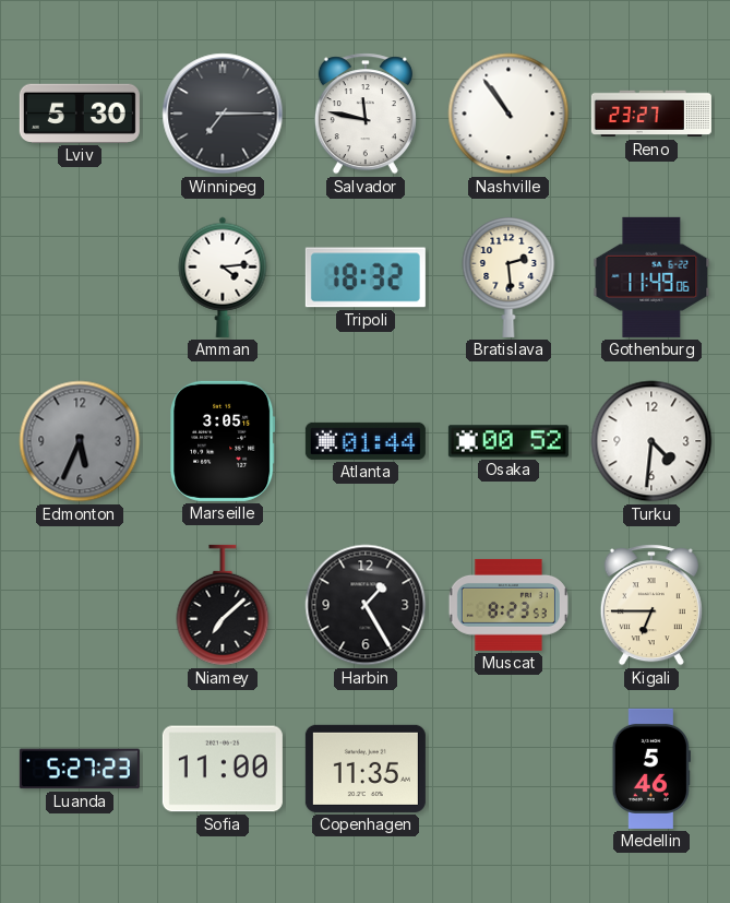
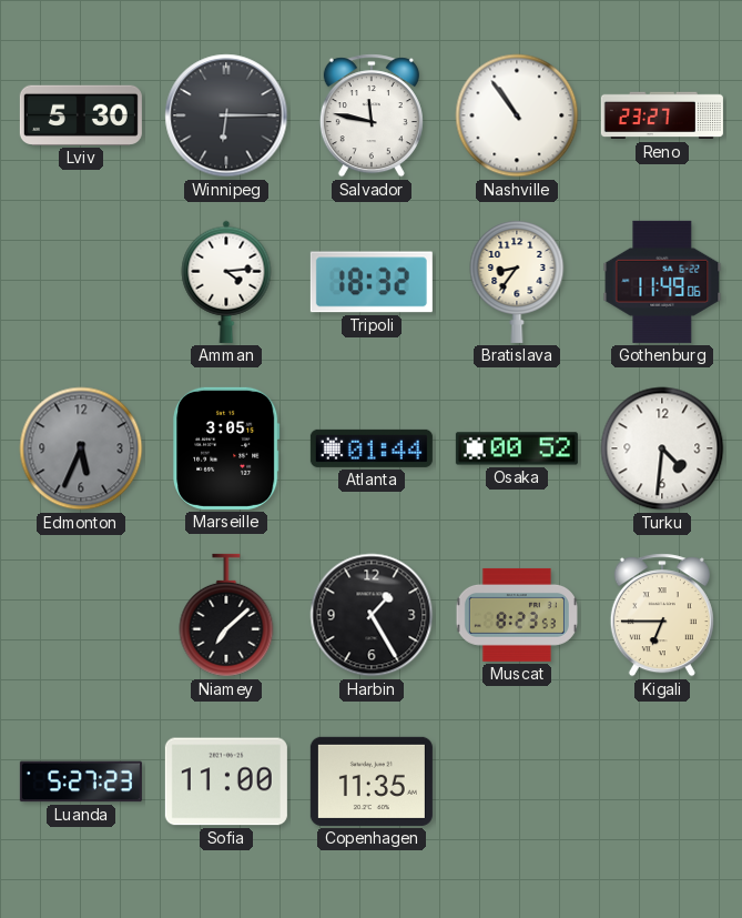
Winnipeg: 7:15 -> 6:15
Bratislava: 2:29 -> 8:36
Medellin: 5:46 -> none
